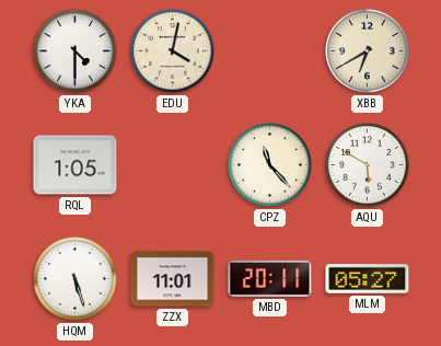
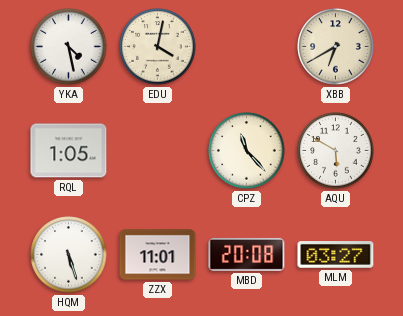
YKA: 4:30 -> 4:28
MBD: 20:11 -> 20:08
MLM: 05:27 -> 03:27
